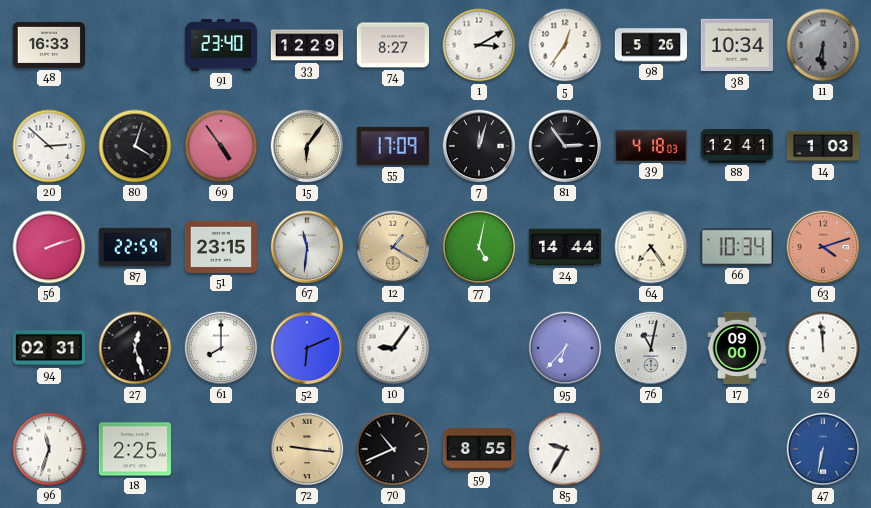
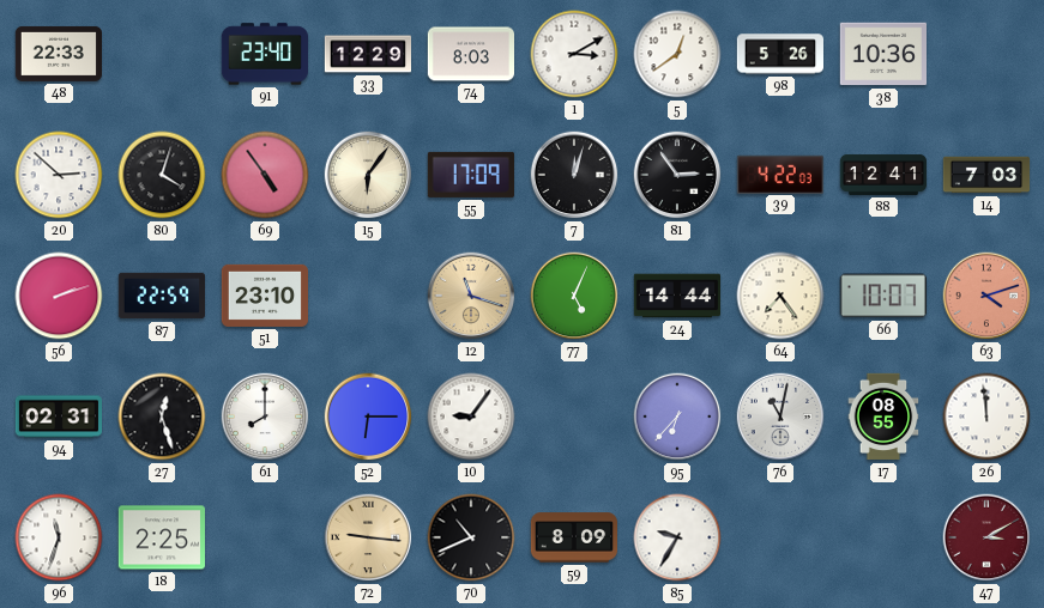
48: 16:33 -> 22:33
74: 8:27 -> 8:03
5: 12:36 -> 12:39
38: 10:34 -> 10:36
11: 6:30 -> none
39: 4:18 -> 4:22
14: 1:03 -> 7:03
51: 23:15 -> 23:10
67: 11:31 -> none
12: 1:20 -> 11:18
77: 5:02 -> 5:04
66: 10:34 -> 10:07
52: 6:11 -> 6:15
17: 09:00 -> 08:55
59: 8:55 -> 8:09
47: 6:32 -> 3:10
47 dial: blue -> burgundy
